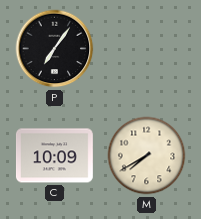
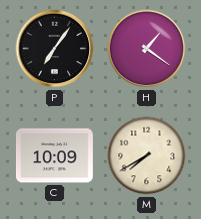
H: none -> 1:21
